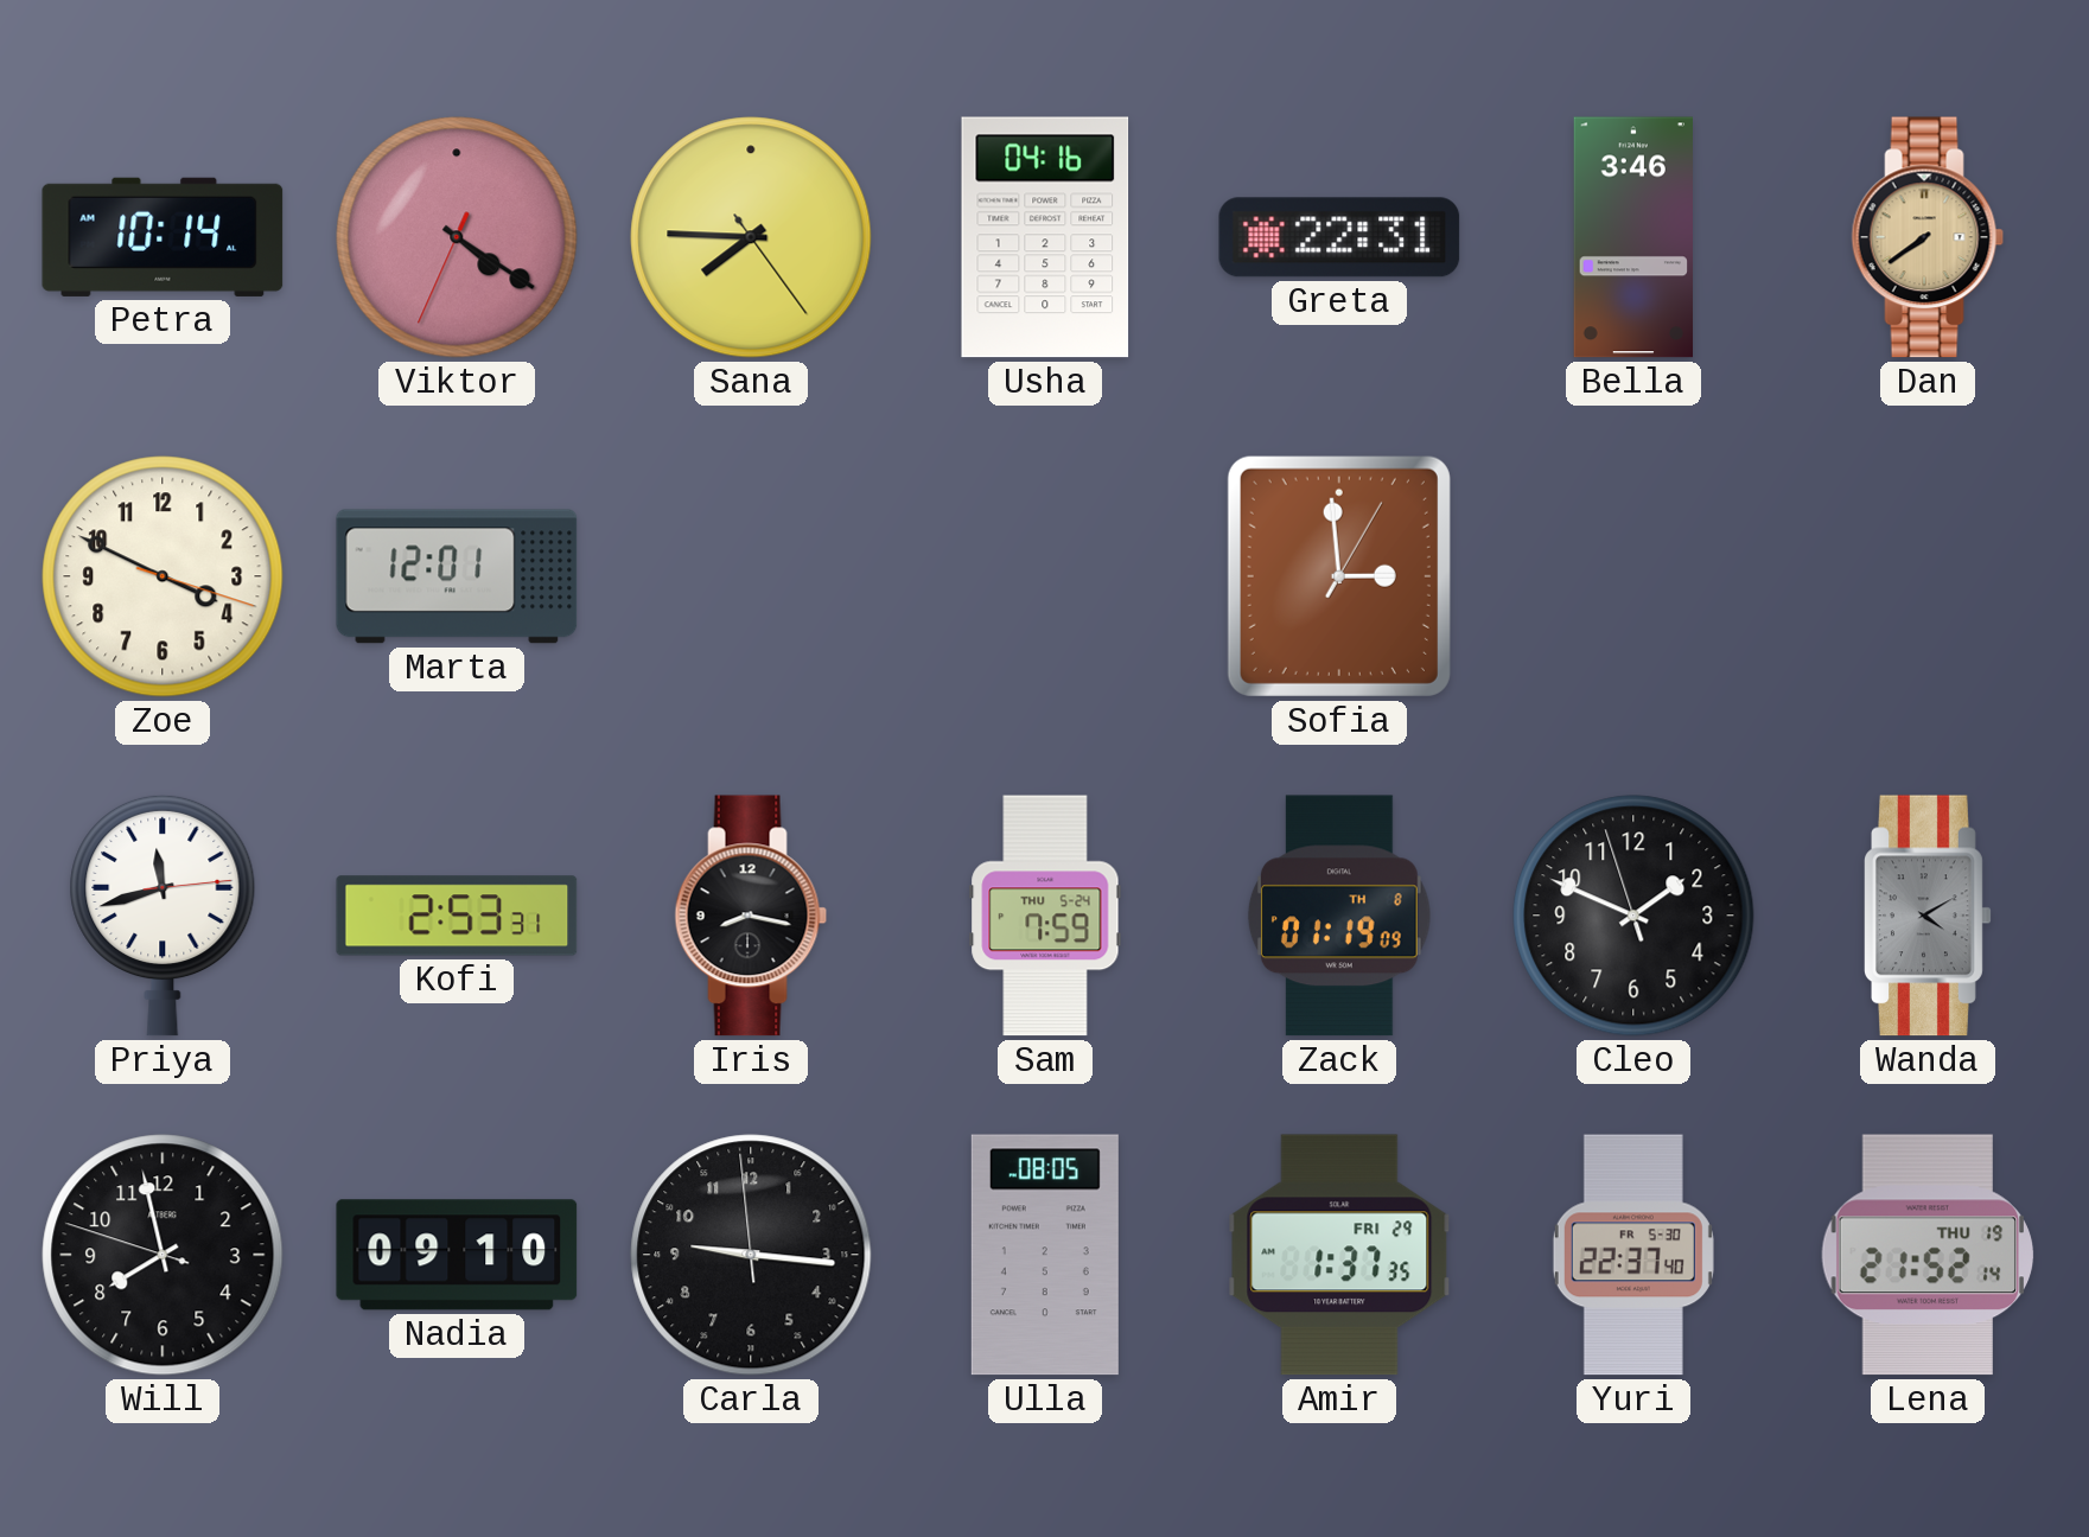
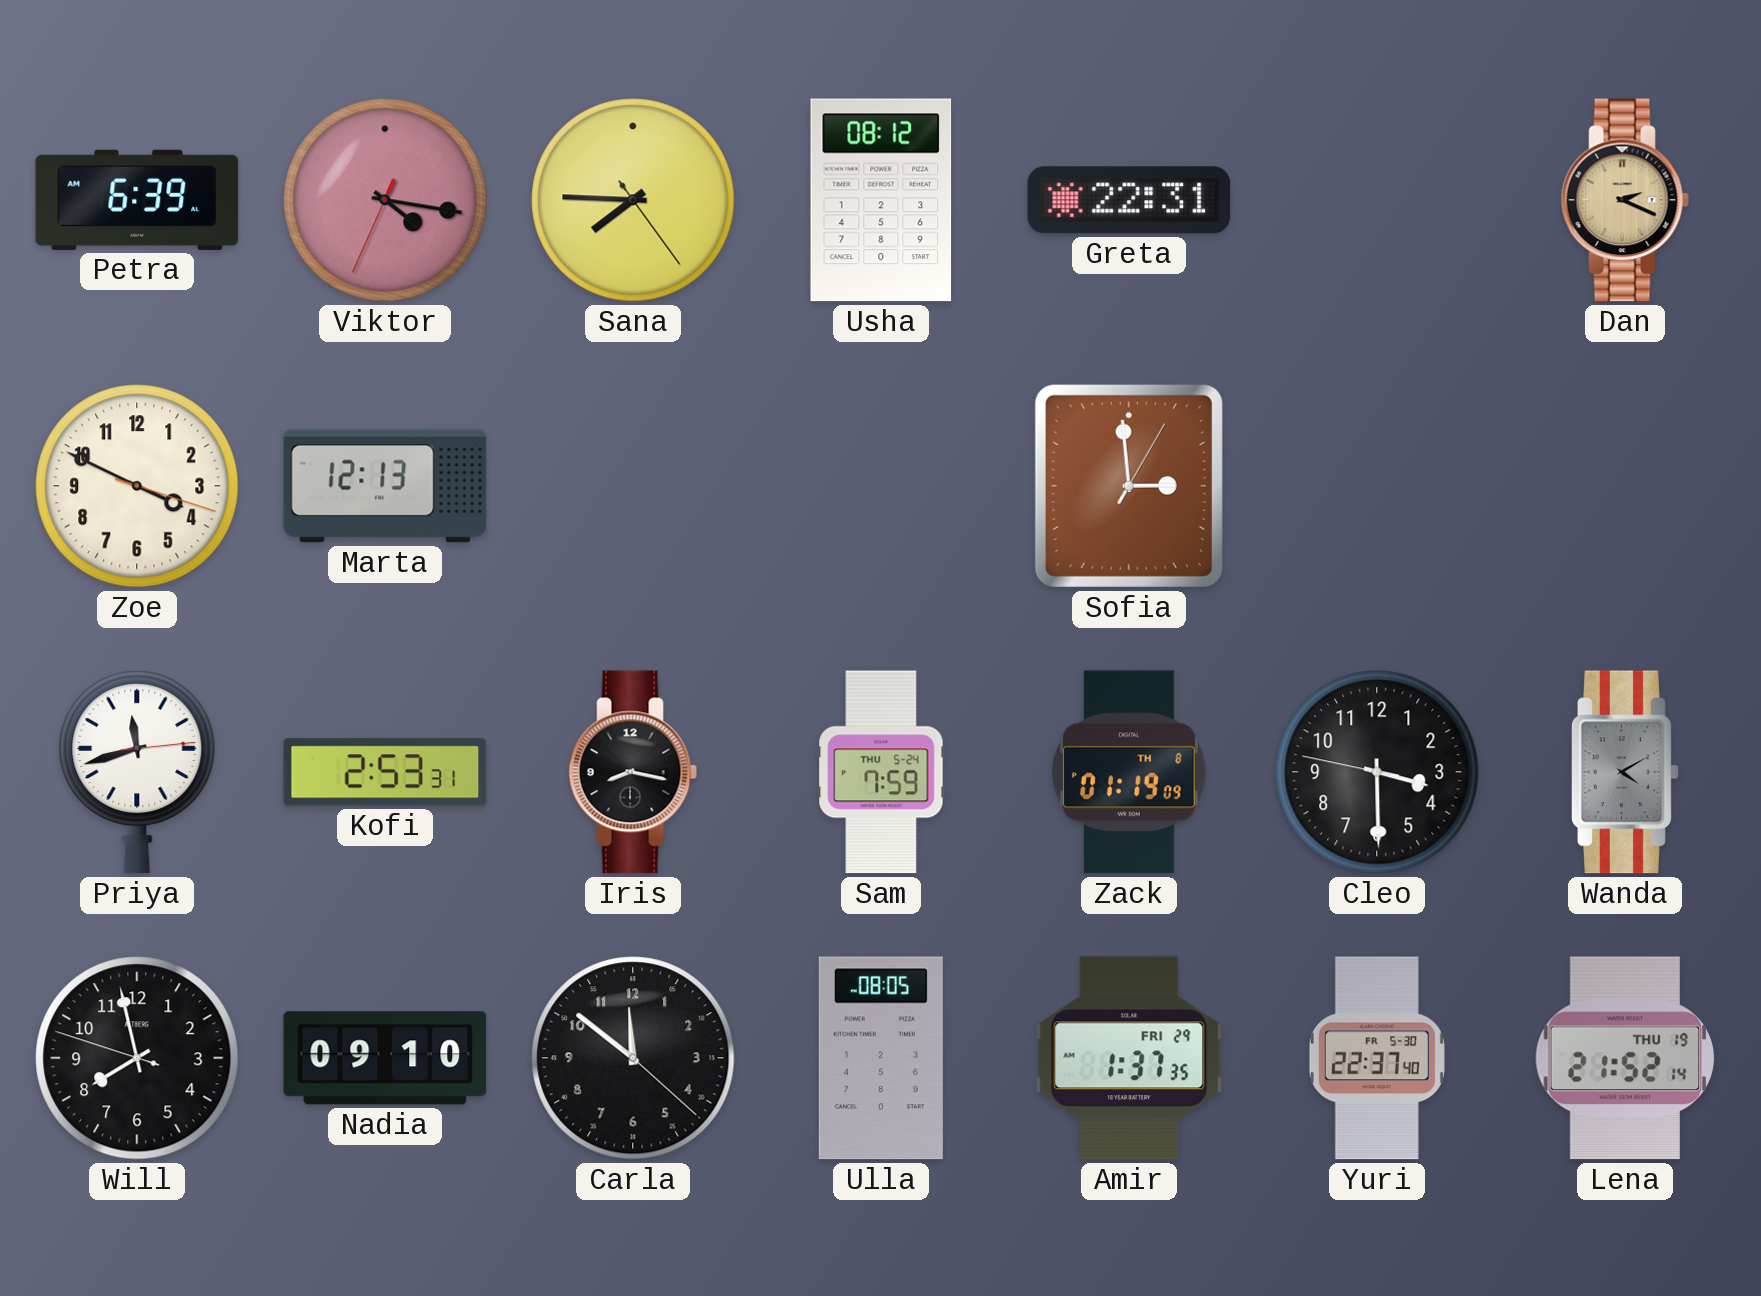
Petra: 10:14 -> 6:39
Viktor: 4:20 -> 4:16
Usha: 04:16 -> 08:12
Bella: 3:46 -> none
Dan: 7:39 -> 2:19
Marta: 12:01 -> 12:13
Cleo: 1:48 -> 3:29
Carla: 9:15 -> 11:51
